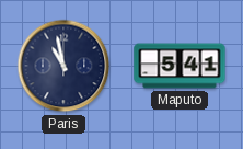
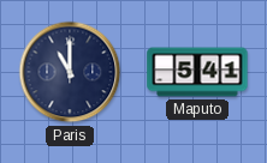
Paris: 10:58 -> 11:00
